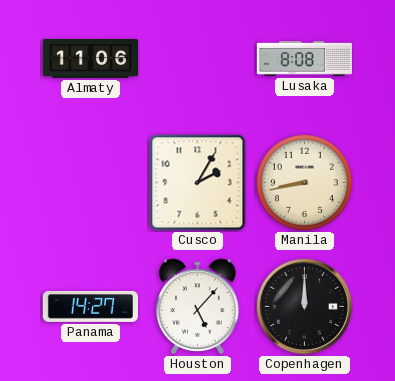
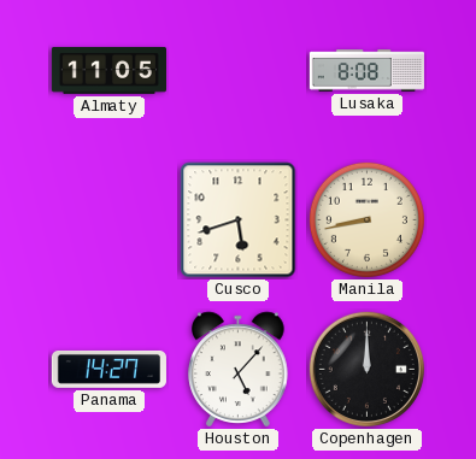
Almaty: 11:06 -> 11:05
Cusco: 2:05 -> 5:42
